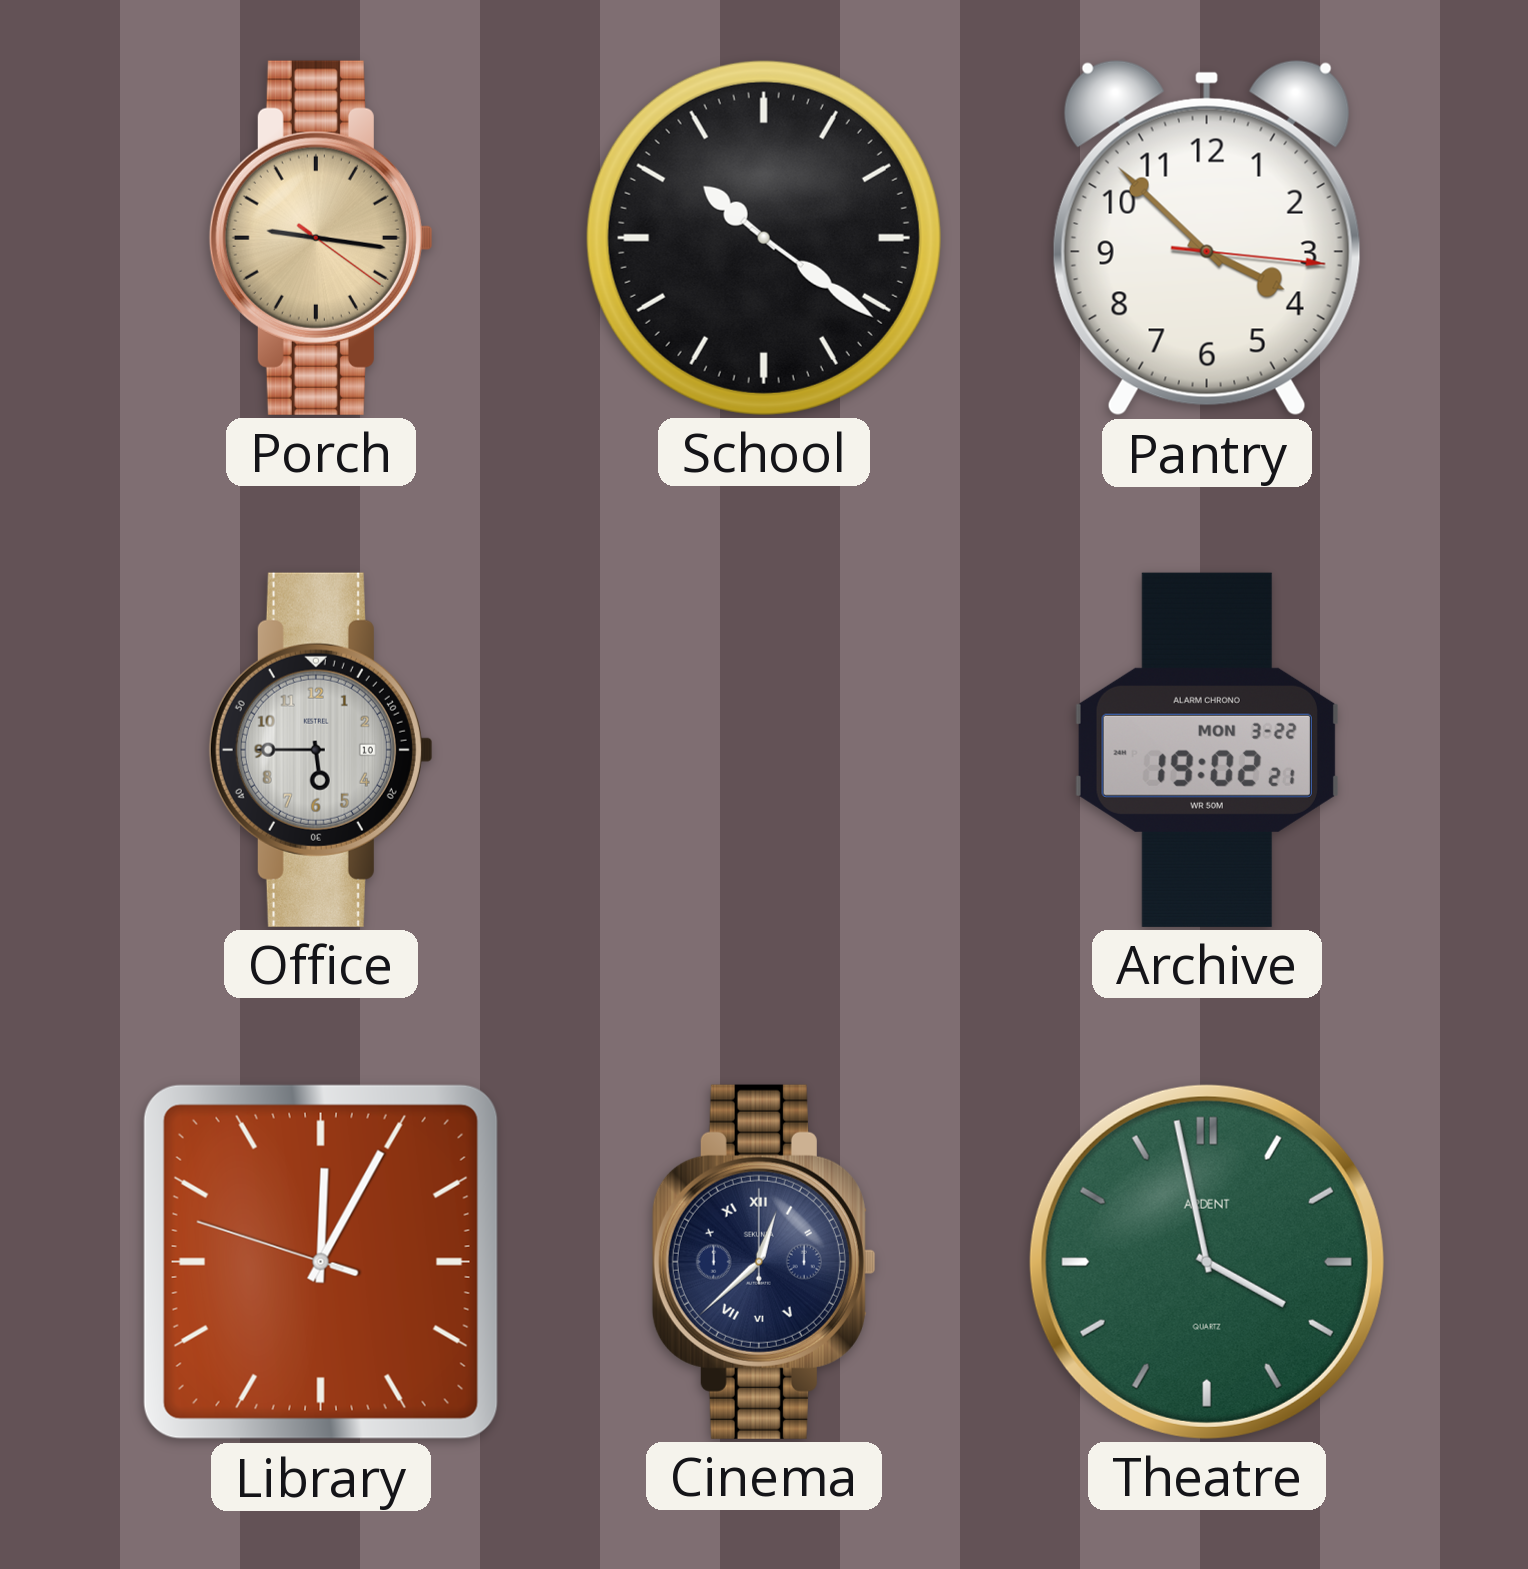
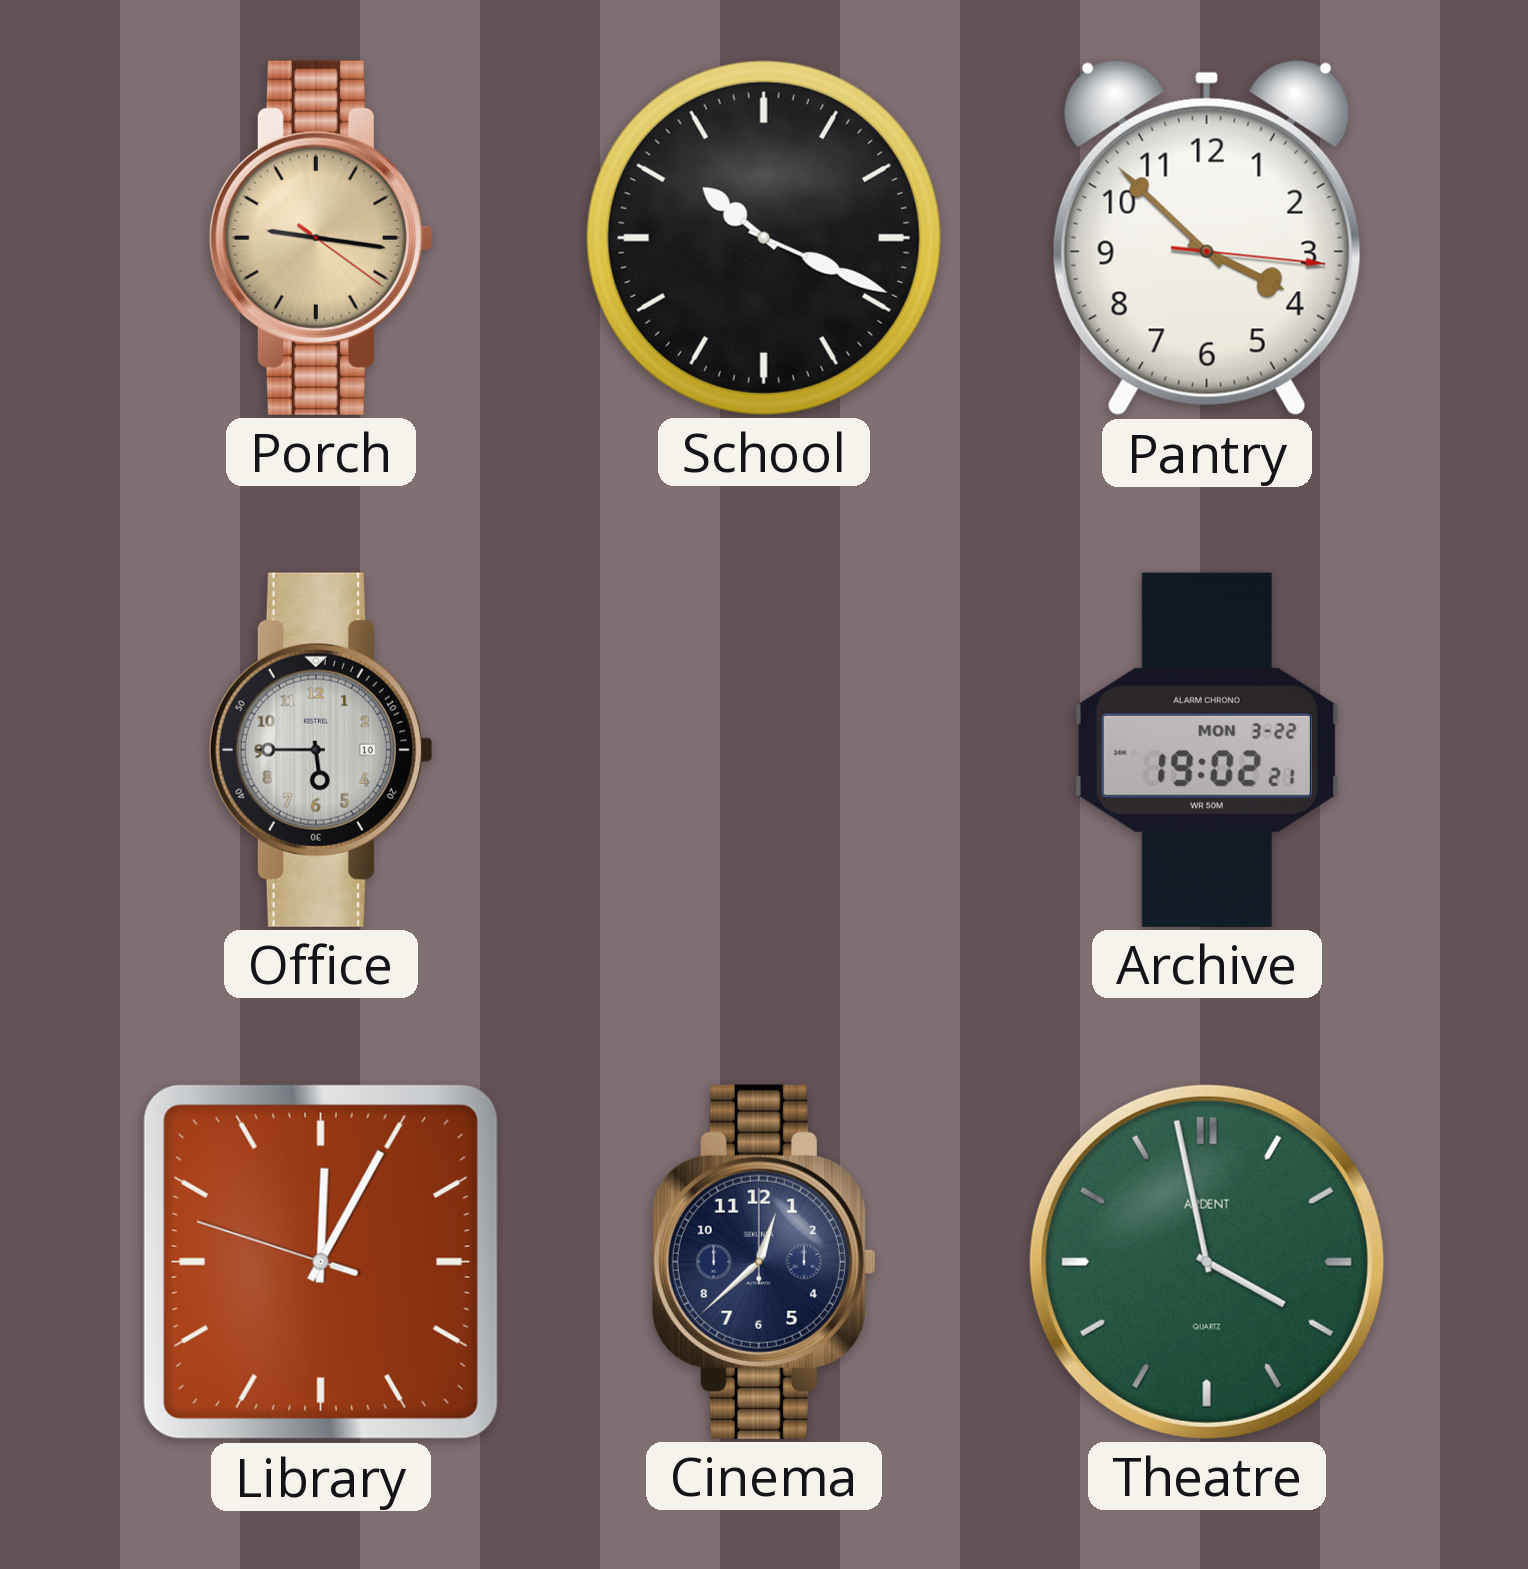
School: 10:21 -> 10:19
Cinema numerals: Roman -> Arabic
